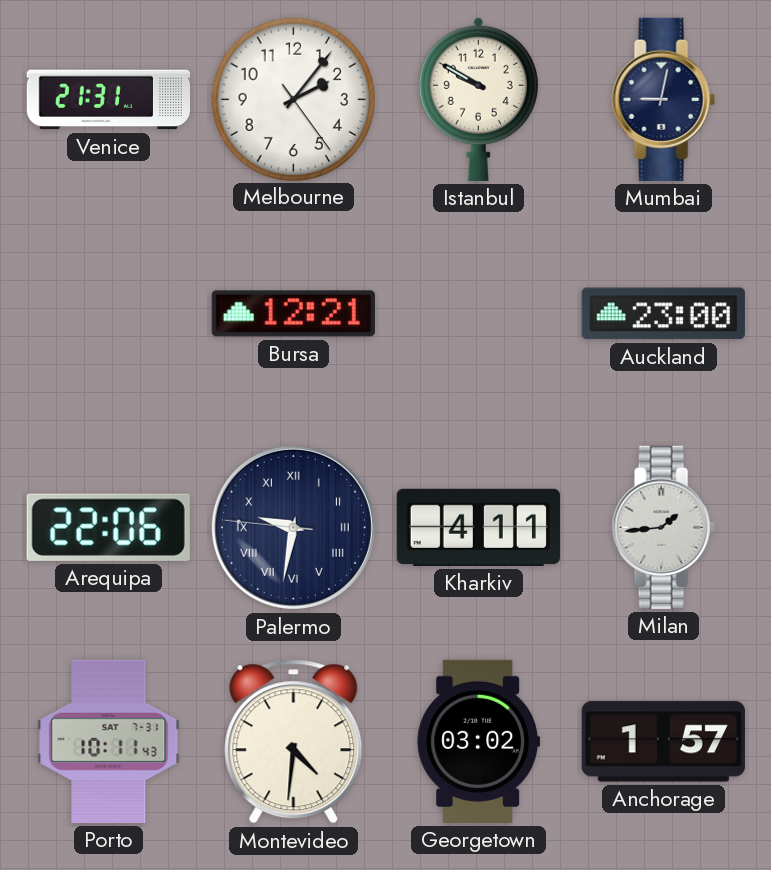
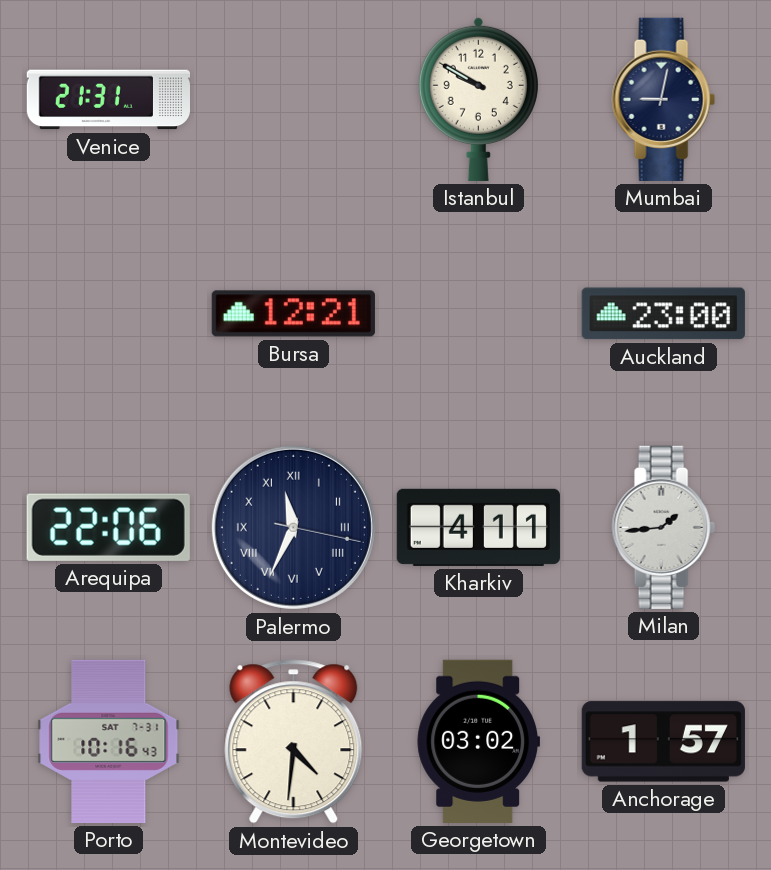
Melbourne: 2:06 -> none
Palermo: 9:31 -> 11:34
Porto: 10:11 -> 10:16
